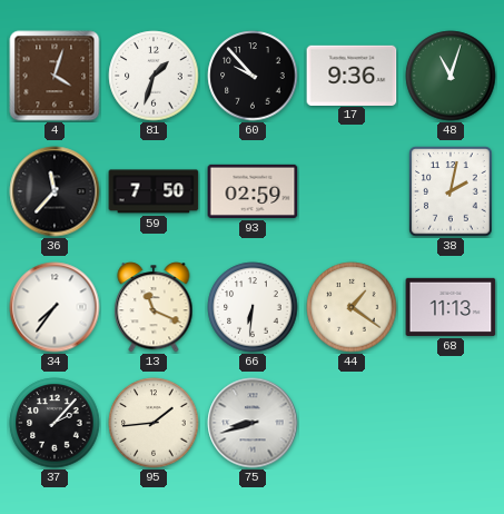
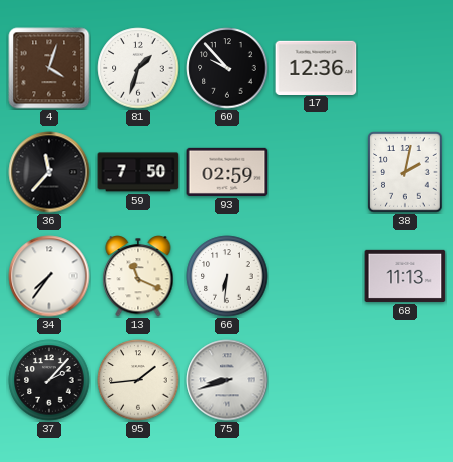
17: 9:36 -> 12:36
48: 11:03 -> none
44: 1:21 -> none
